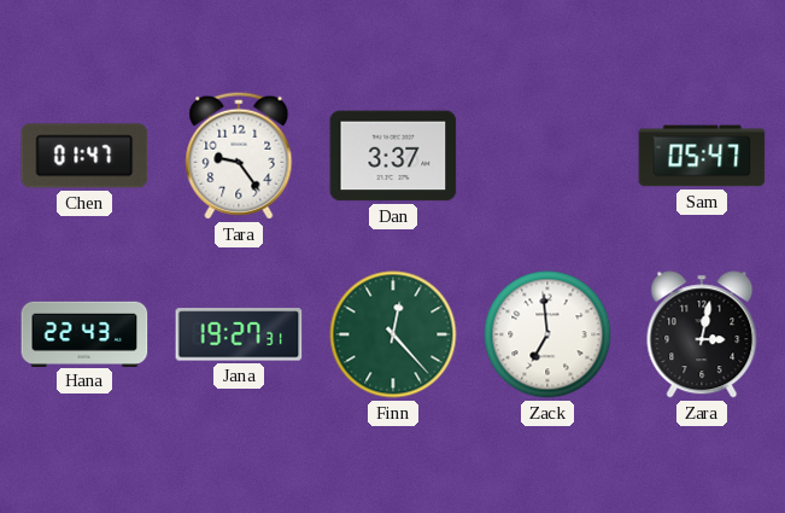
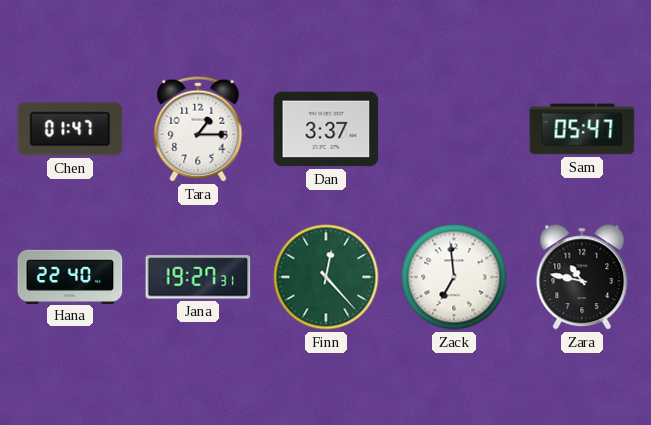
Tara: 9:24 -> 1:15
Hana: 22:43 -> 22:40
Zara: 3:02 -> 10:47
